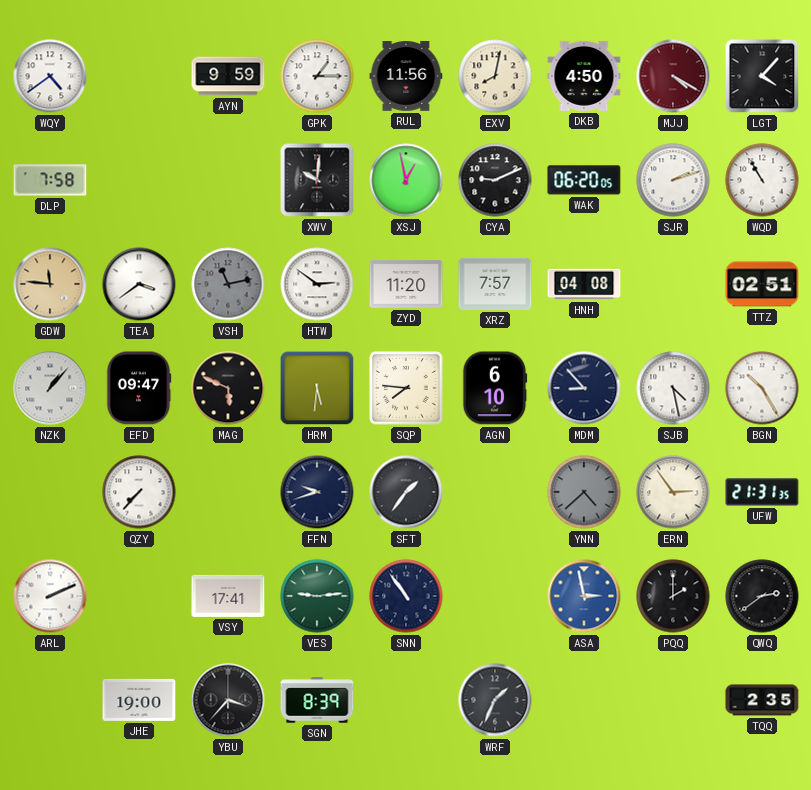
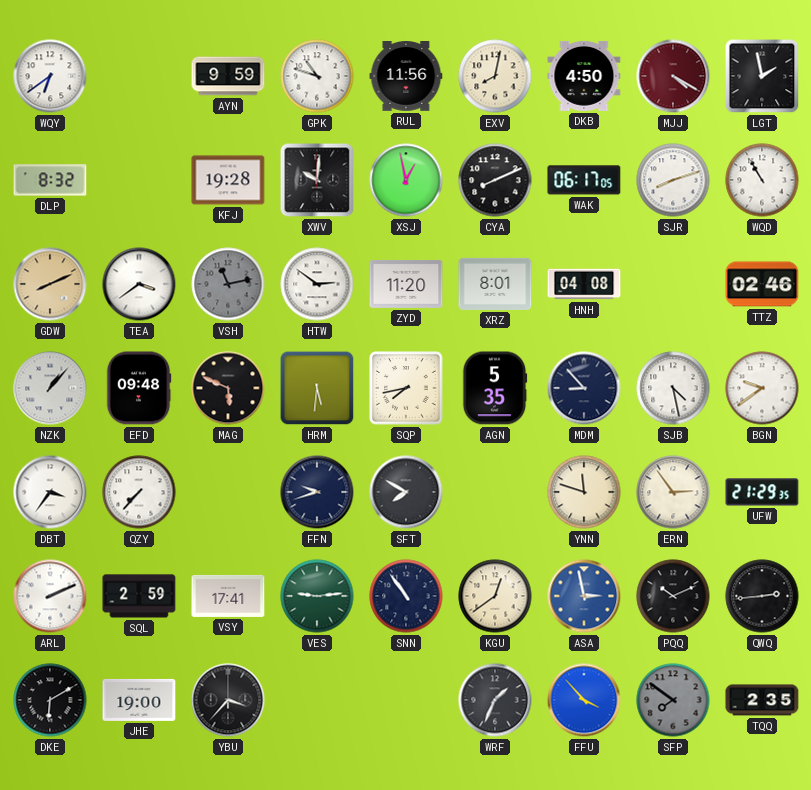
WQY: 4:39 -> 6:39
GPK: 1:15 -> 10:48
LGT: 4:07 -> 1:58
DLP: 7:58 -> 8:32
KFJ: none -> 19:28
CYA: 9:11 -> 8:11
WAK: 06:20 -> 06:17
SJR: 2:12 -> 8:12
GDW: 11:46 -> 8:11
XRZ: 7:57 -> 8:01
TTZ: 02:51 -> 02:46
EFD: 09:47 -> 09:48
SQP: 7:46 -> 7:43
AGN: 6:10 -> 5:35
BGN: 10:25 -> 9:39
DBT: none -> 3:36
SFT: 1:36 -> 7:50
YNN: 4:38 -> 11:48
YNN dial: grey -> cream
UFW: 21:31 -> 21:29
SQL: none -> 2:59
KGU: none -> 12:39
PQQ: 2:00 -> 10:11
QWQ: 2:39 -> 2:44
DKE: none -> 6:10
SGN: 8:39 -> none
FFU: none -> 3:53
SFP: none -> 7:51
